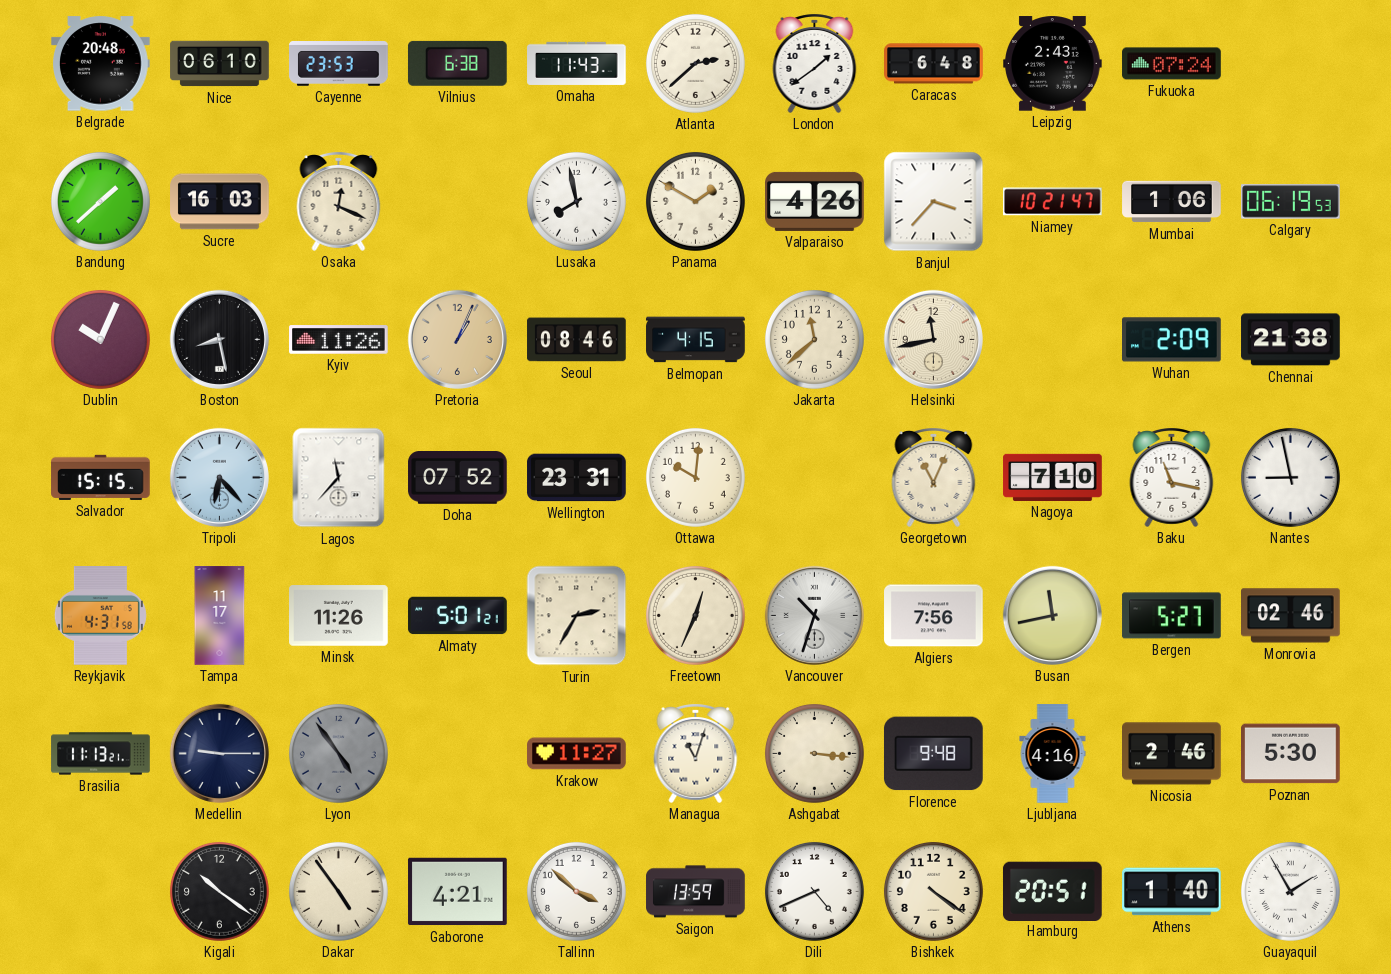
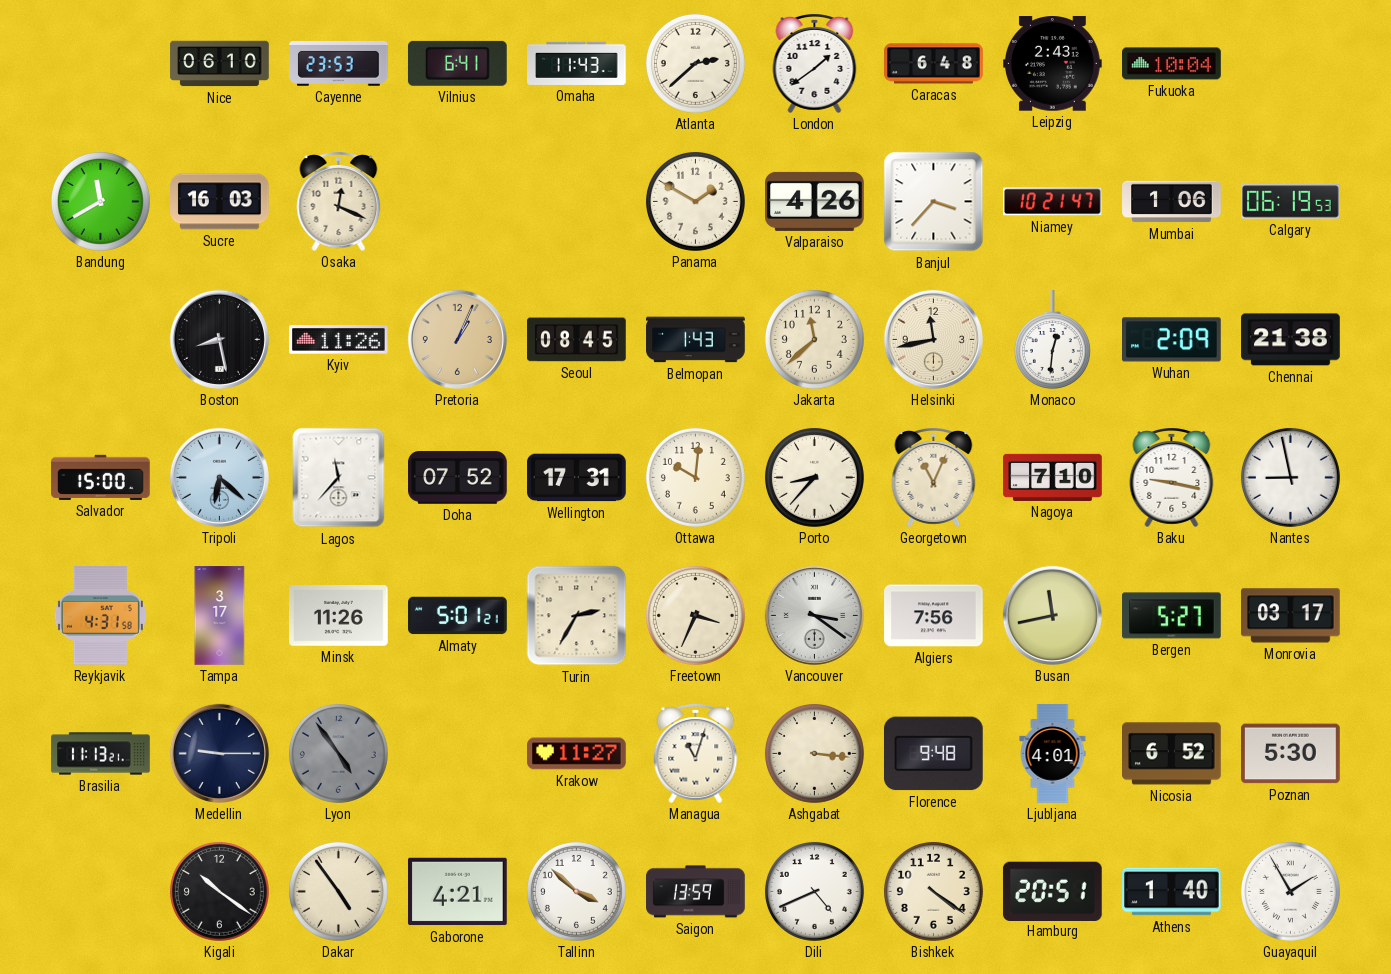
Belgrade: 20:48 -> none
Vilnius: 6:38 -> 6:41
Fukuoka: 07:24 -> 10:04
Bandung: 1:38 -> 11:40
Lusaka: 7:58 -> none
Dublin: 10:04 -> none
Seoul: 08:46 -> 08:45
Belmopan: 4:15 -> 1:43
Monaco: none -> 12:31
Salvador: 15:15 -> 15:00
Tripoli: 6:23 -> 6:22
Wellington: 23:31 -> 17:31
Porto: none -> 8:37
Baku: 11:17 -> 9:17
Tampa: 11:17 -> 3:17
Freetown: 12:34 -> 3:34
Vancouver: 10:33 -> 3:21
Monrovia: 02:46 -> 03:17
Ljubljana: 4:16 -> 4:01
Nicosia: 2:46 -> 6:52
